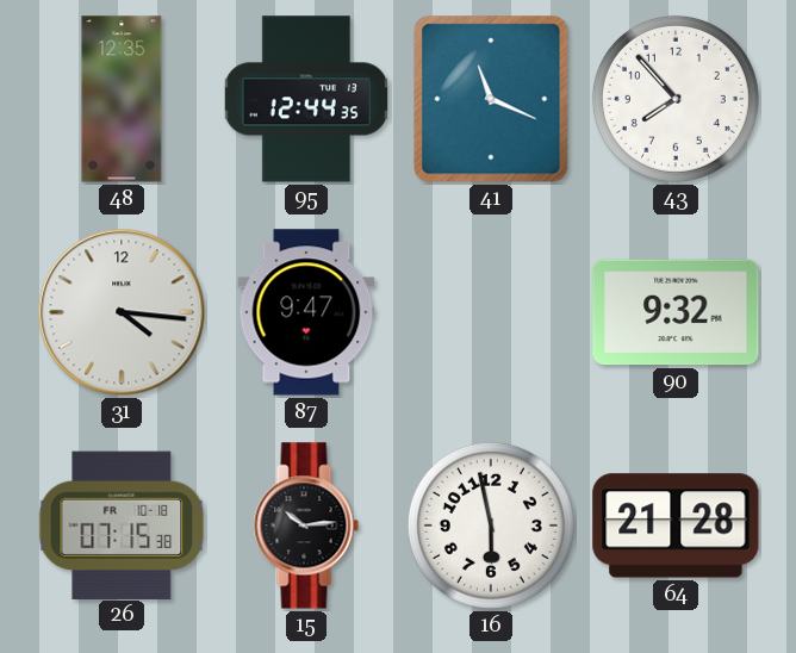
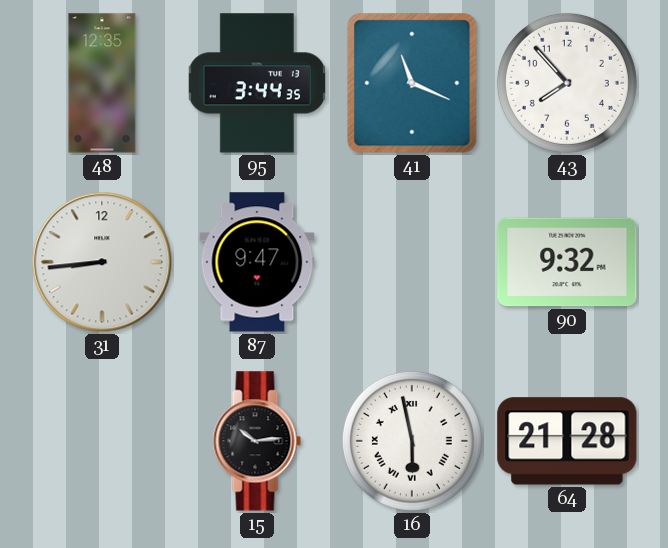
95: 12:44 -> 3:44
31: 4:16 -> 8:44
26: 07:15 -> none
16 numerals: Arabic -> Roman
